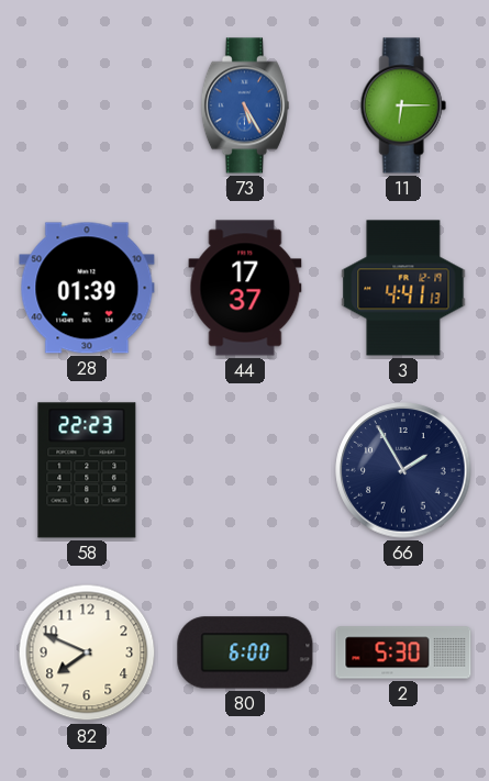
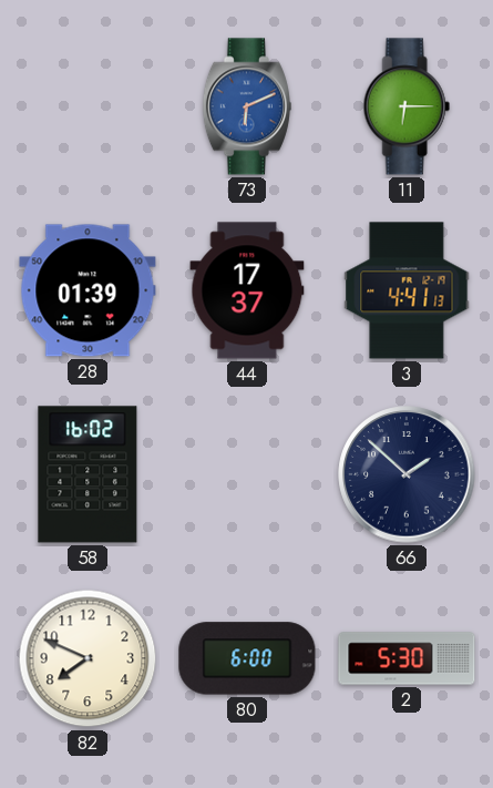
73: 5:25 -> 6:11
58: 22:23 -> 16:02
66: 1:55 -> 1:52
